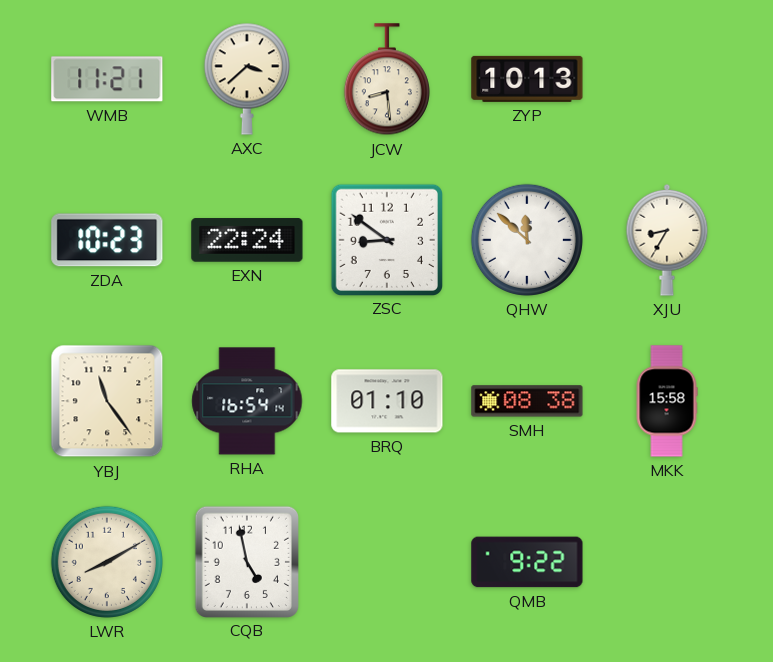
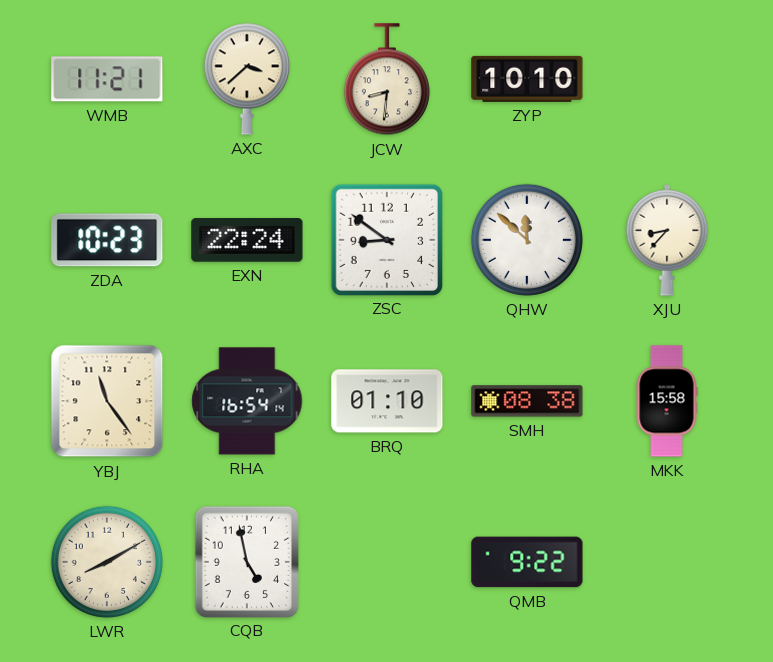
JCW: 8:29 -> 8:31
ZYP: 10:13 -> 10:10
XJU: 8:35 -> 8:37
